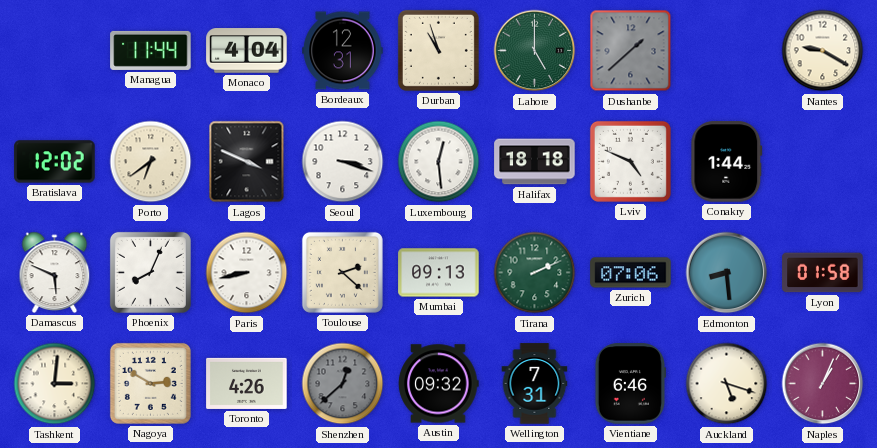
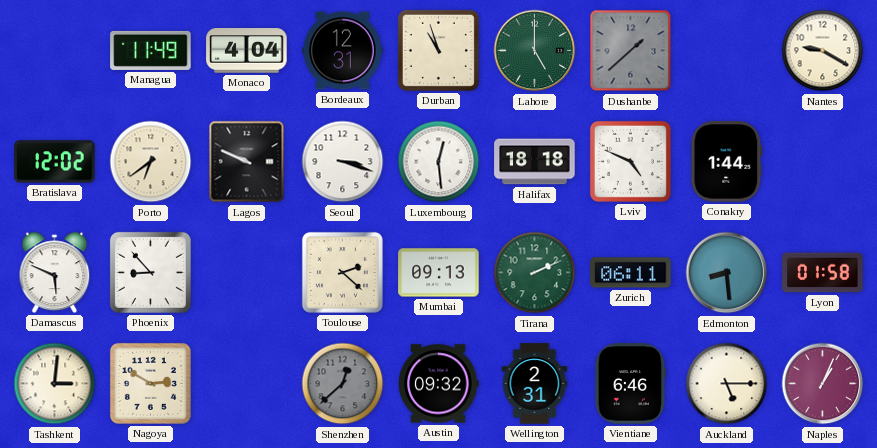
Managua: 11:44 -> 11:49
Lagos: 3:49 -> 9:49
Phoenix: 8:04 -> 8:53
Paris: 8:43 -> none
Zurich: 07:06 -> 06:11
Toronto: 4:26 -> none
Wellington: 7:31 -> 2:31
Auckland: 5:18 -> 5:15
